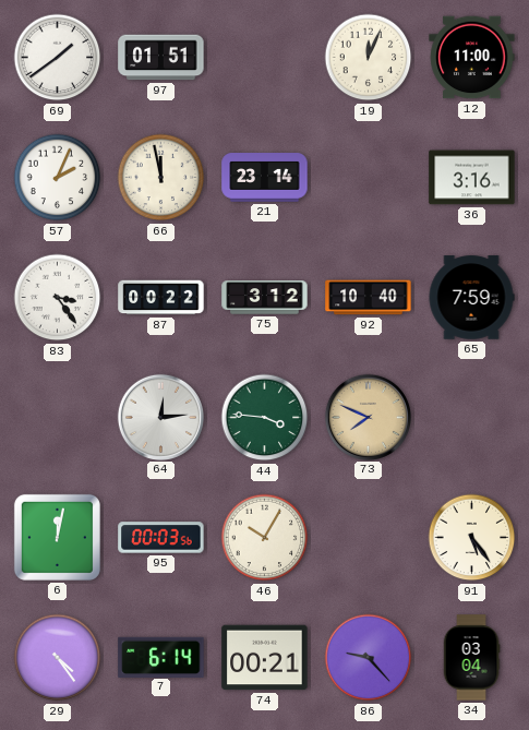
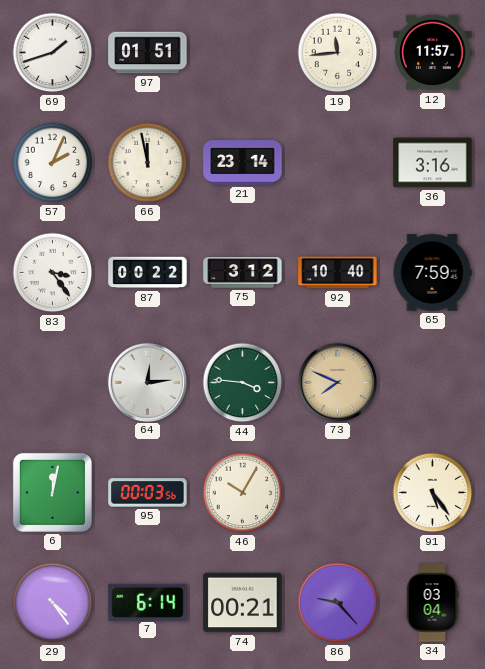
69: 1:39 -> 1:42
19: 12:04 -> 11:44
12: 11:00 -> 11:57
